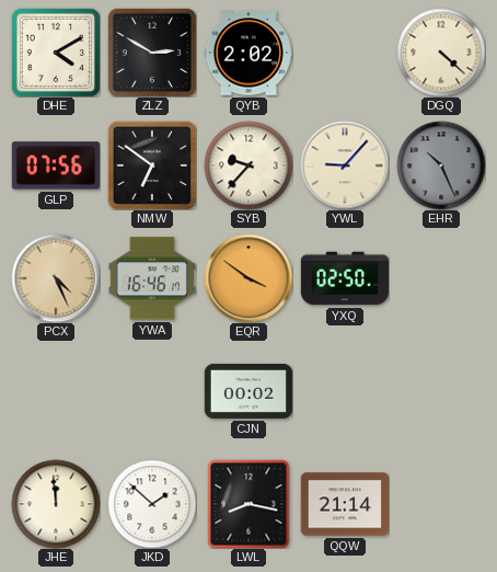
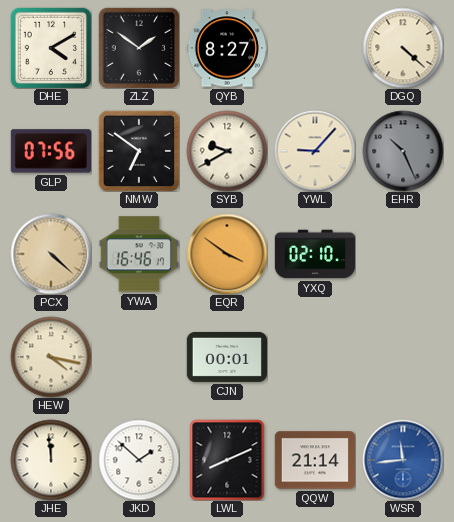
ZLZ: 2:50 -> 1:51
QYB: 2:02 -> 8:27
SYB: 9:37 -> 9:40
PCX: 4:26 -> 4:22
YXQ: 02:50 -> 02:10
HEW: none -> 4:17
CJN: 00:02 -> 00:01
LWL: 8:17 -> 8:11
WSR: none -> 11:44
